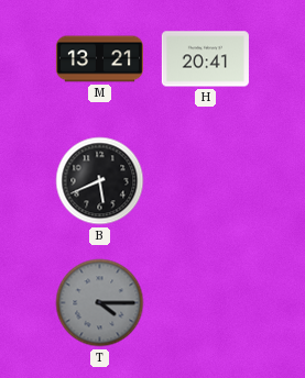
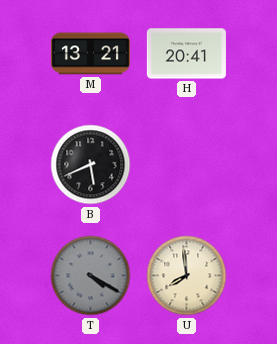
T: 4:15 -> 4:20
U: none -> 7:59
